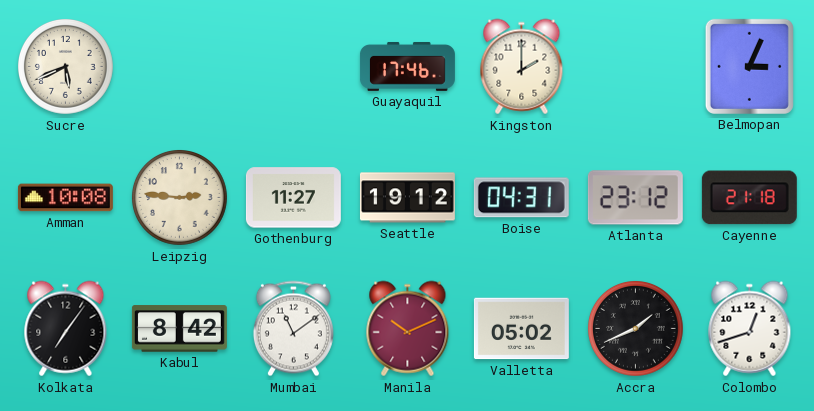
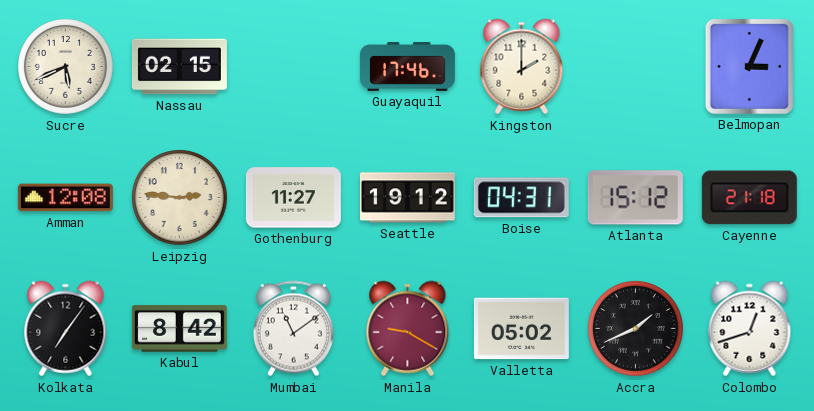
Nassau: none -> 02:15
Amman: 10:08 -> 12:08
Atlanta: 23:12 -> 15:12
Manila: 10:11 -> 9:20
